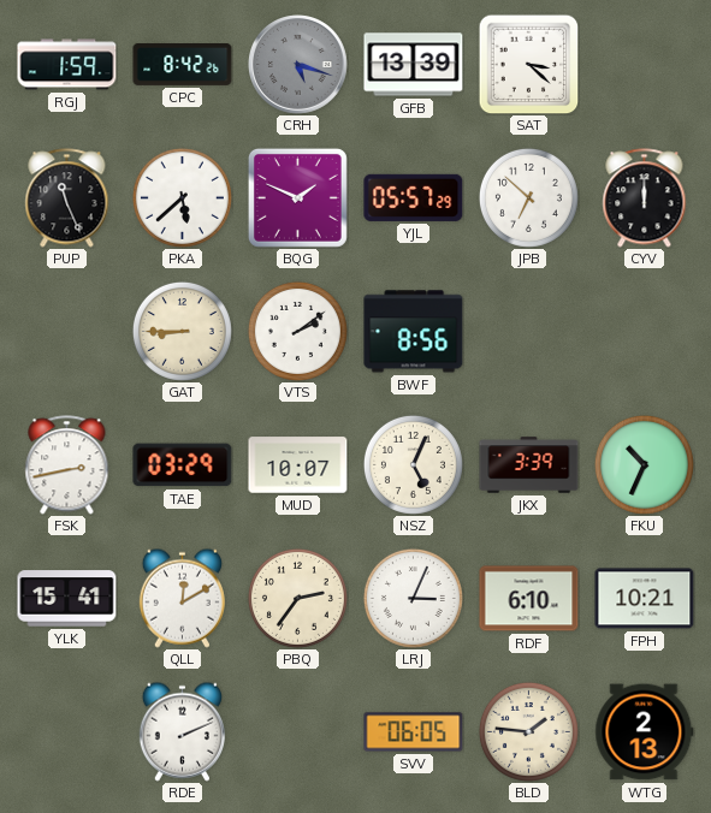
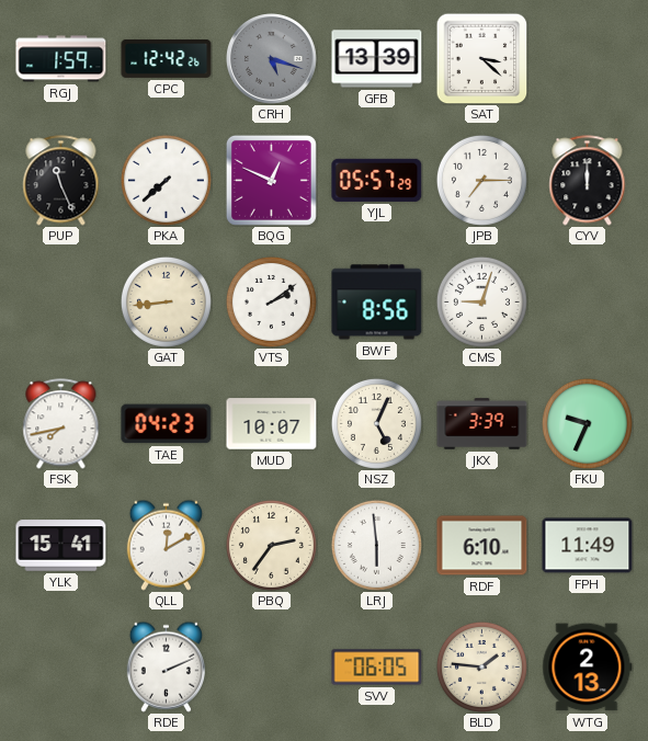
CPC: 8:42 -> 12:42
PKA: 5:38 -> 7:38
BQG: 1:49 -> 12:49
JPB: 6:52 -> 7:15
GAT: 8:45 -> 8:44
CMS: none -> 9:03
FSK: 2:43 -> 7:43
TAE: 03:29 -> 04:23
FKU: 10:34 -> 9:34
LRJ: 3:04 -> 5:59
FPH: 10:21 -> 11:49
